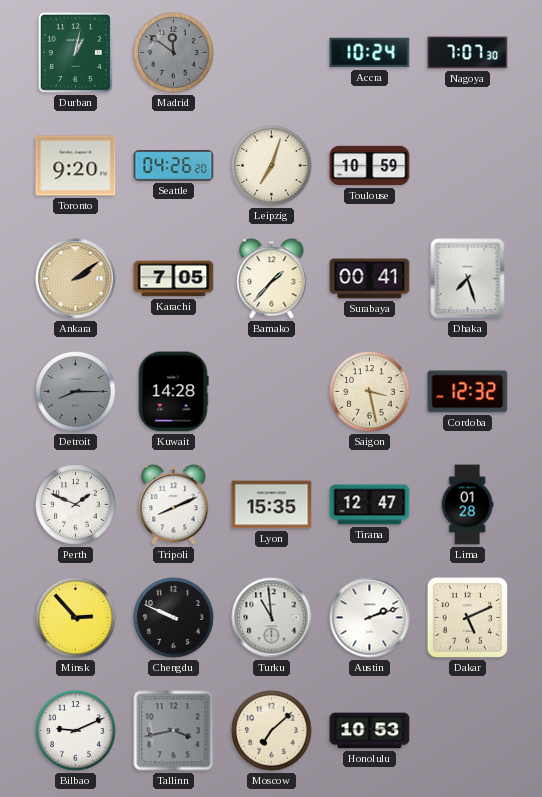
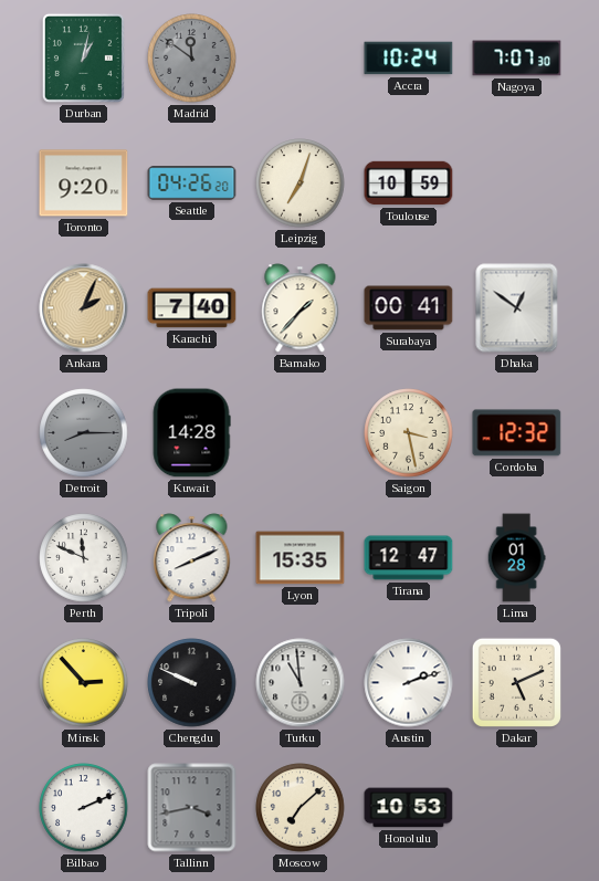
Ankara: 2:09 -> 2:04
Karachi: 7:05 -> 7:40
Dhaka: 7:27 -> 12:51
Perth: 1:49 -> 11:49
Bilbao: 9:11 -> 2:11
